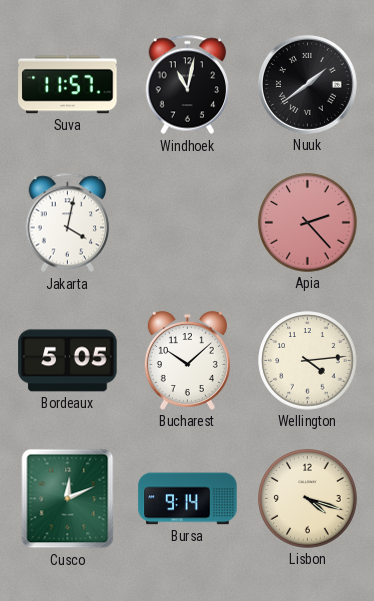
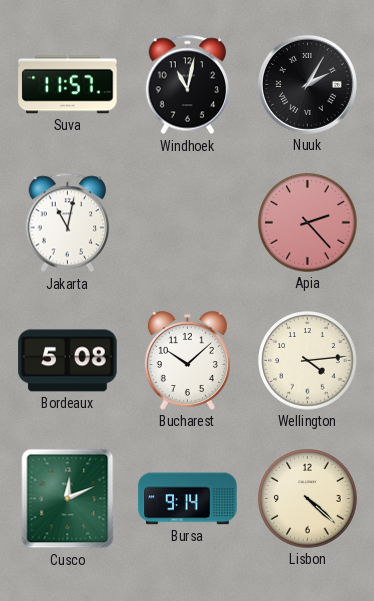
Nuuk: 1:39 -> 2:05
Jakarta: 4:02 -> 11:02
Bordeaux: 5:05 -> 5:08
Lisbon: 4:18 -> 4:22
